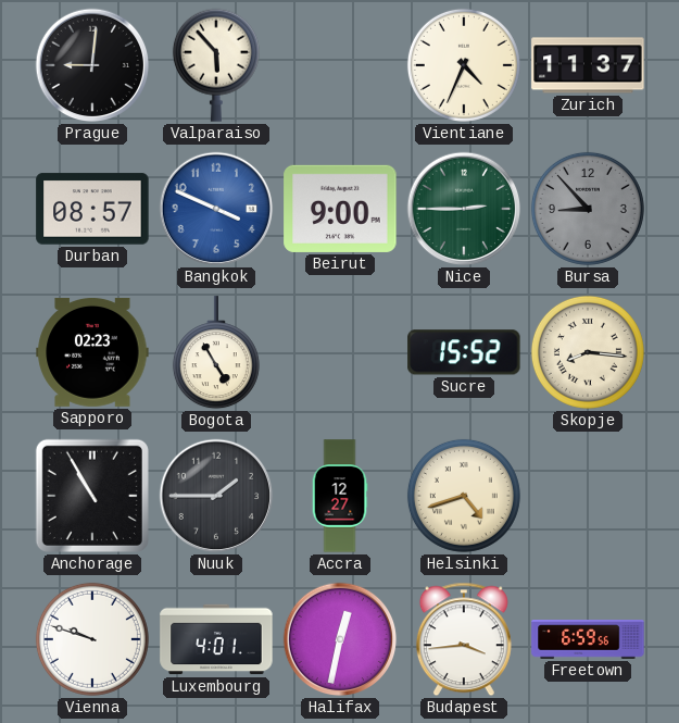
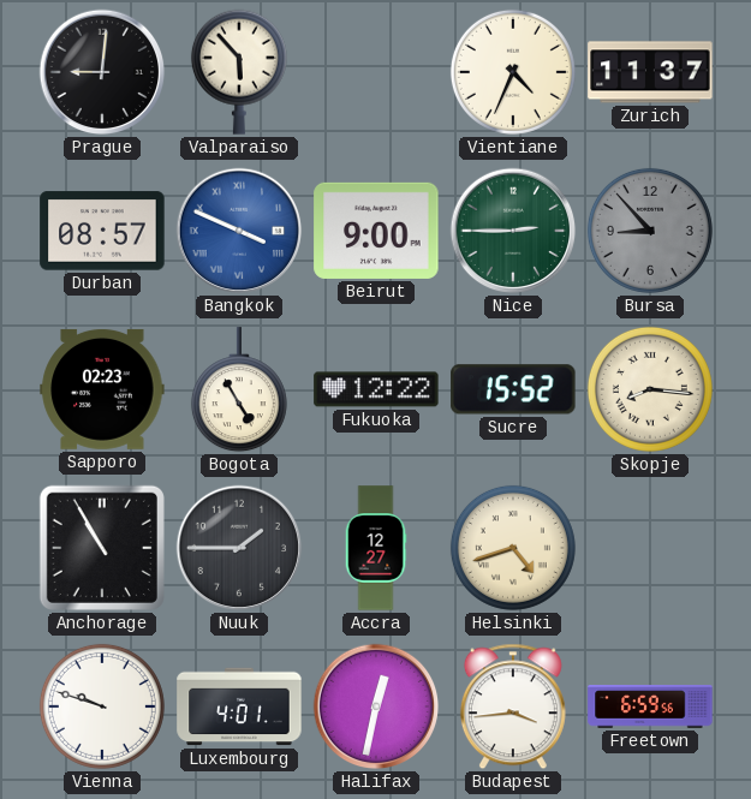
Bangkok numerals: Arabic -> Roman
Fukuoka: none -> 12:22
